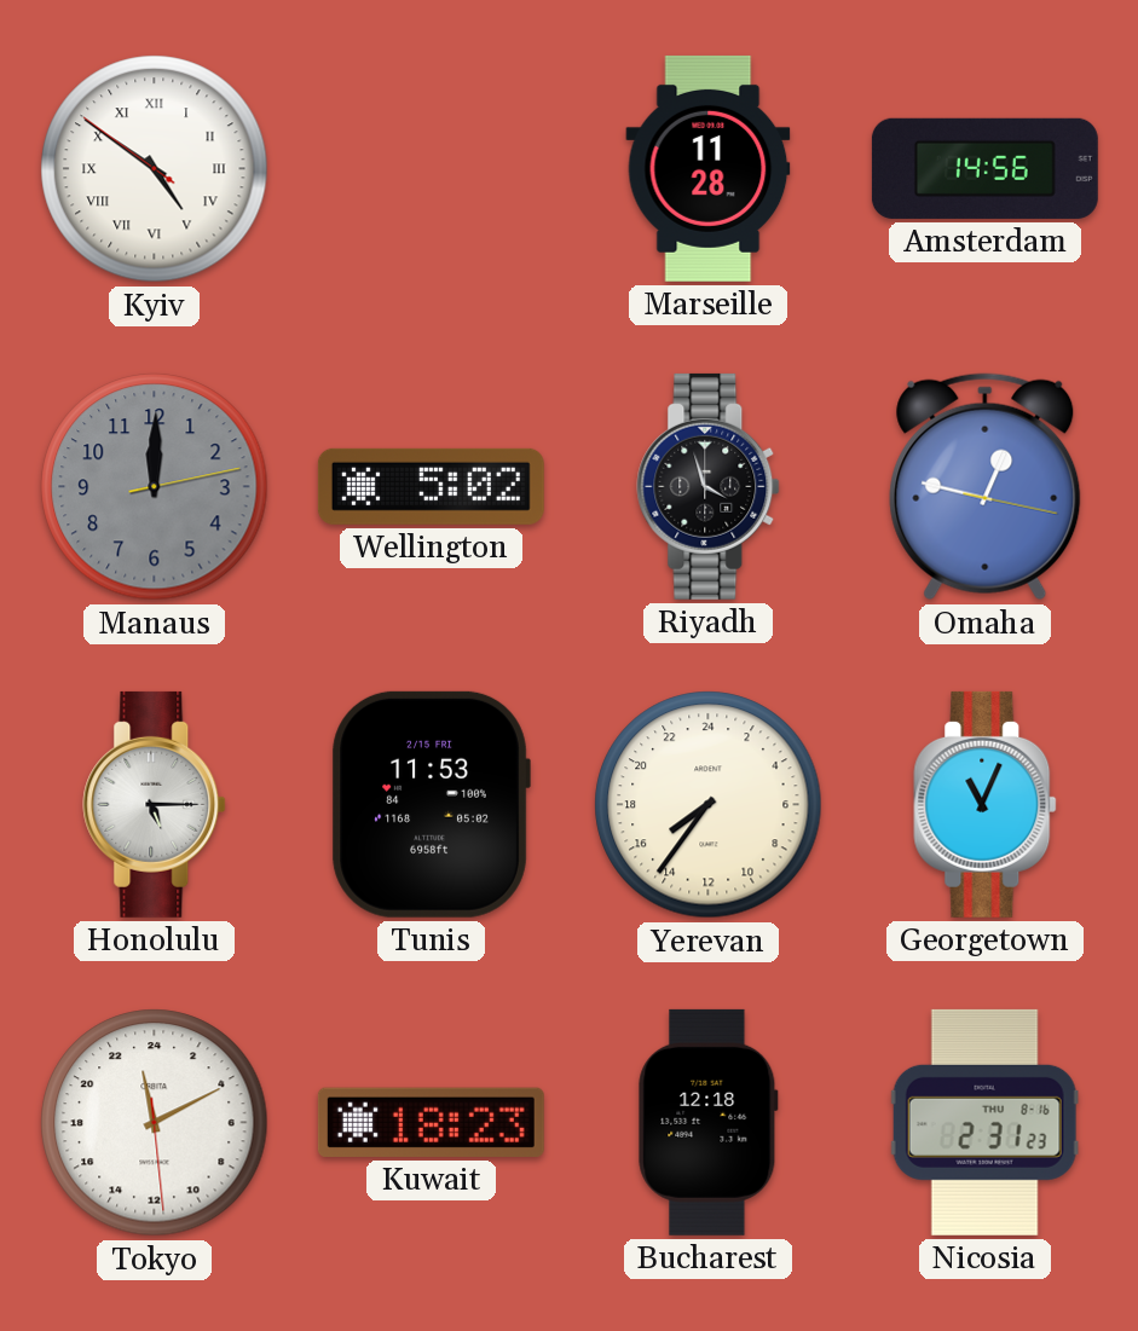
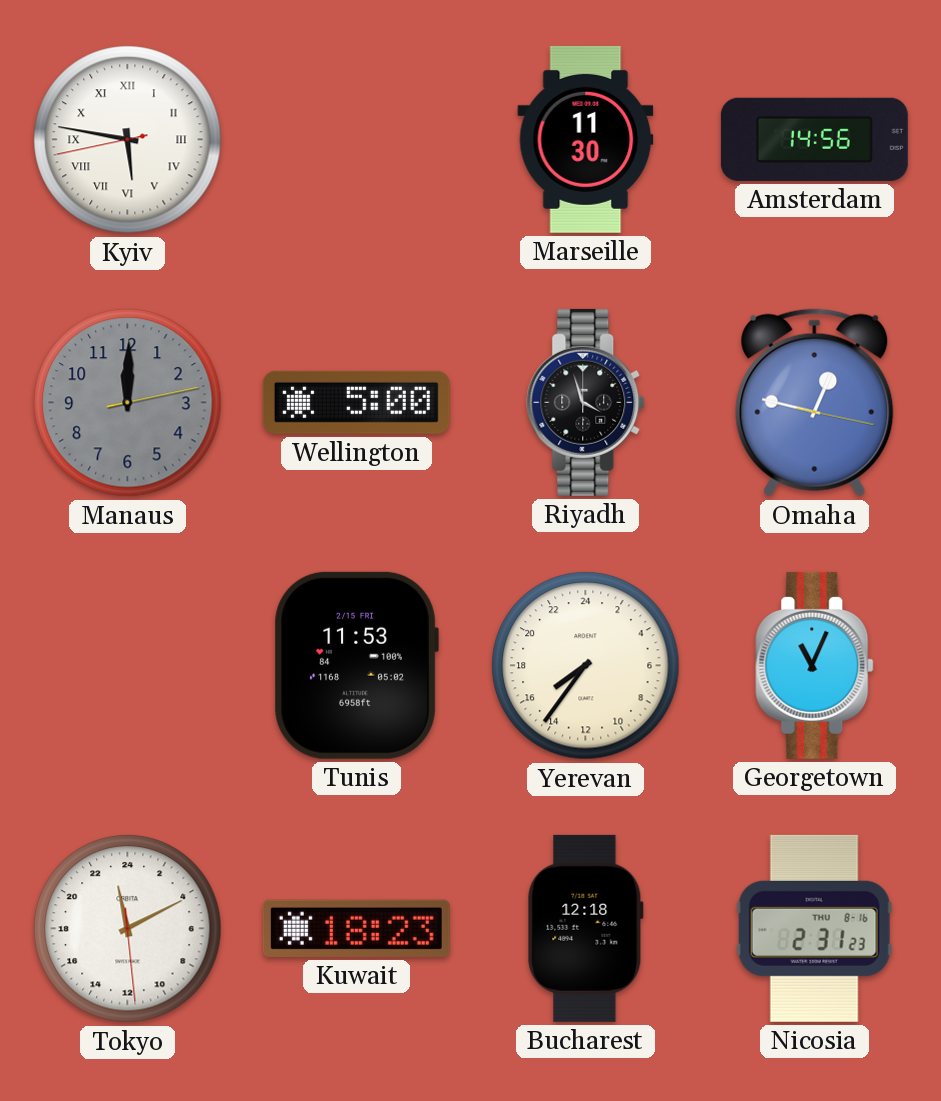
Kyiv: 4:50 -> 5:46
Marseille: 11:28 -> 11:30
Wellington: 5:02 -> 5:00
Honolulu: 5:15 -> none
